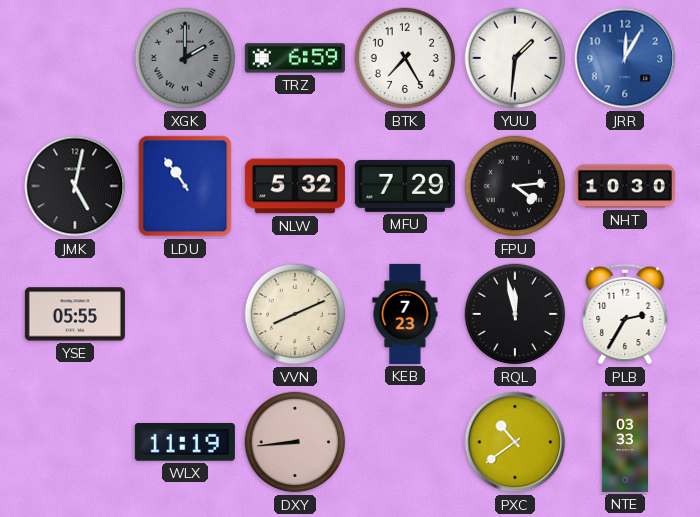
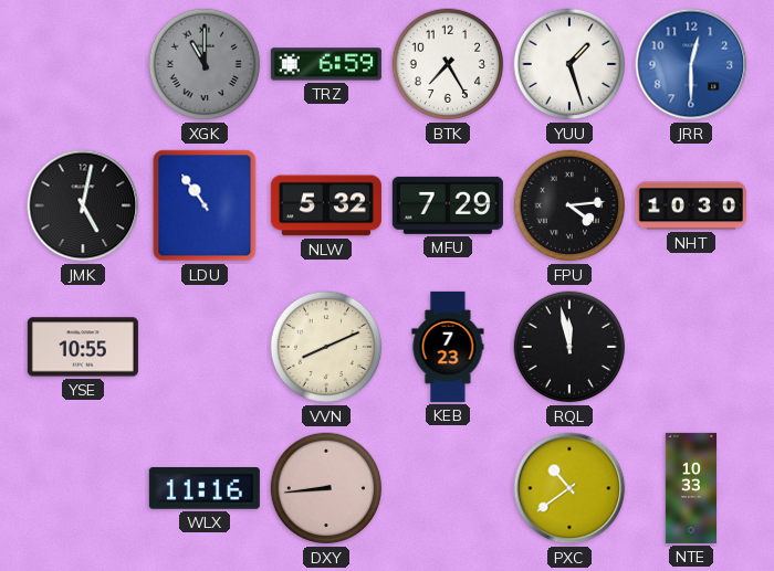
XGK: 2:00 -> 11:00
YUU: 1:31 -> 1:27
JRR: 12:05 -> 12:30
YSE: 05:55 -> 10:55
PLB: 2:35 -> none
WLX: 11:19 -> 11:16
NTE: 03:33 -> 10:33
